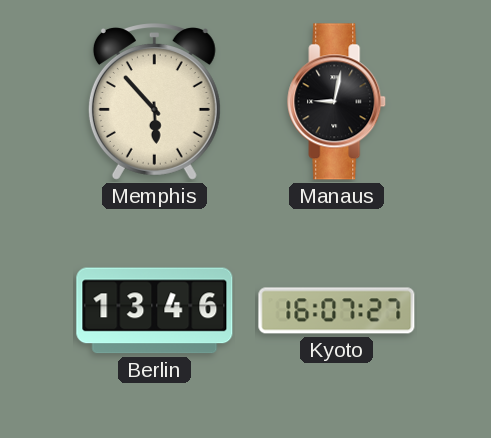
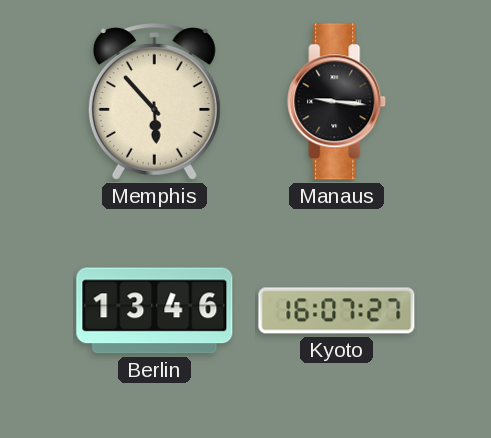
Manaus: 9:02 -> 9:16
